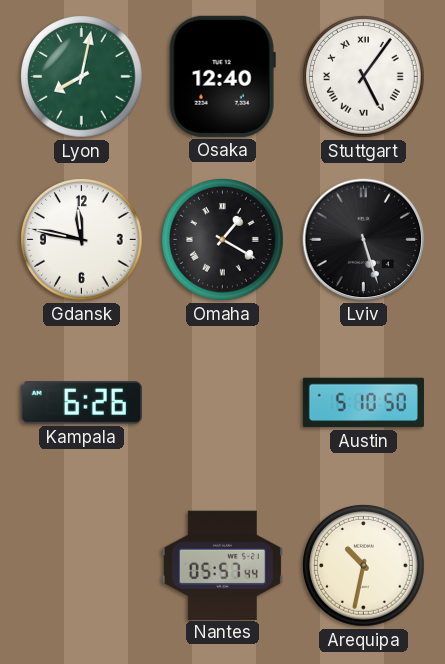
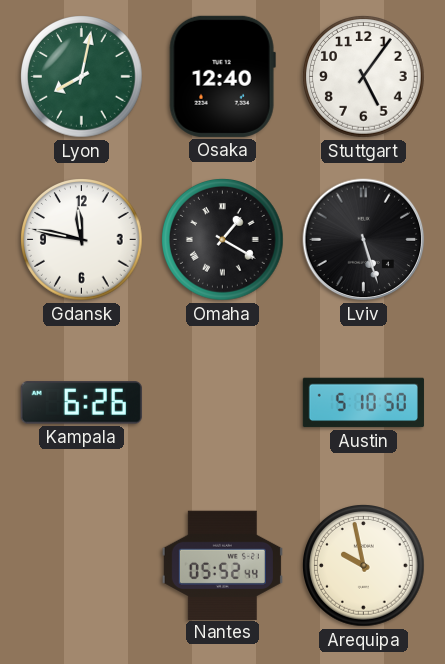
Stuttgart numerals: Roman -> Arabic
Nantes: 05:57 -> 05:52
Arequipa: 10:32 -> 9:58
